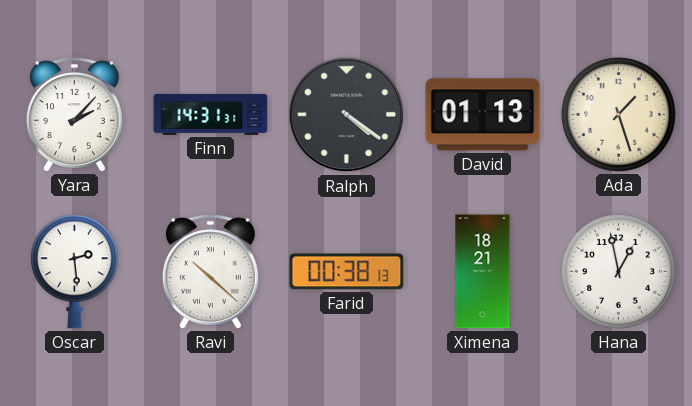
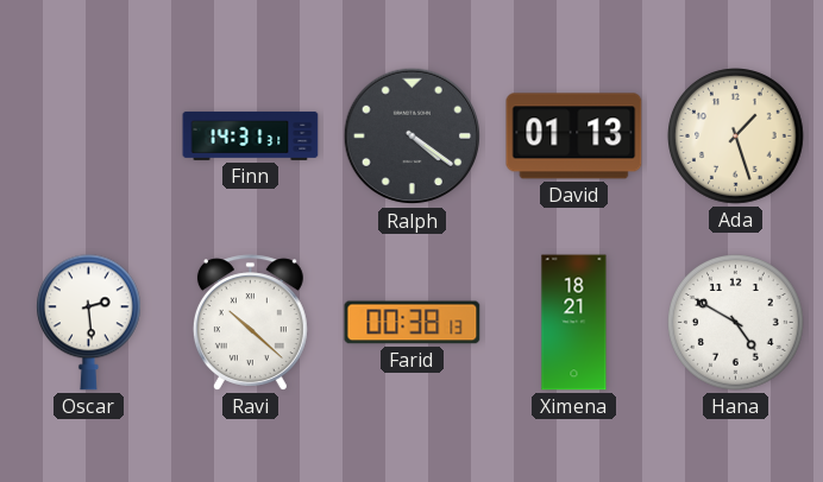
Yara: 2:07 -> none
Hana: 12:58 -> 4:50
